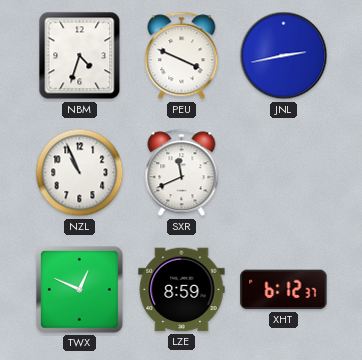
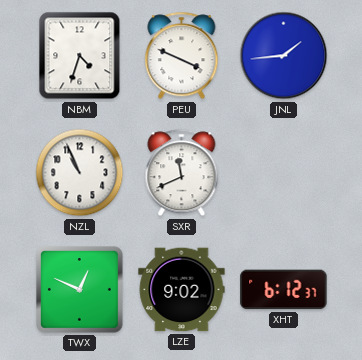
JNL: 2:43 -> 1:44
LZE: 8:59 -> 9:02
